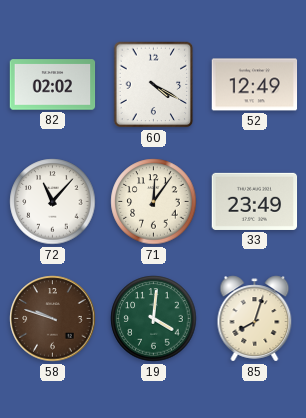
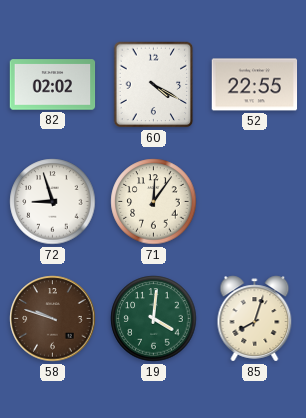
52: 12:49 -> 22:55
72: 11:07 -> 8:57
33: 23:49 -> none
